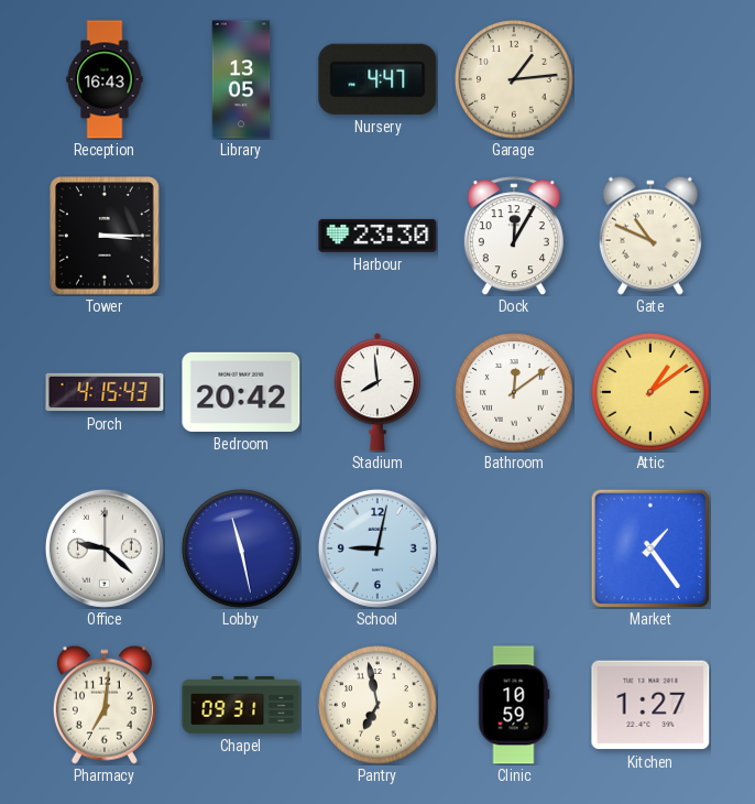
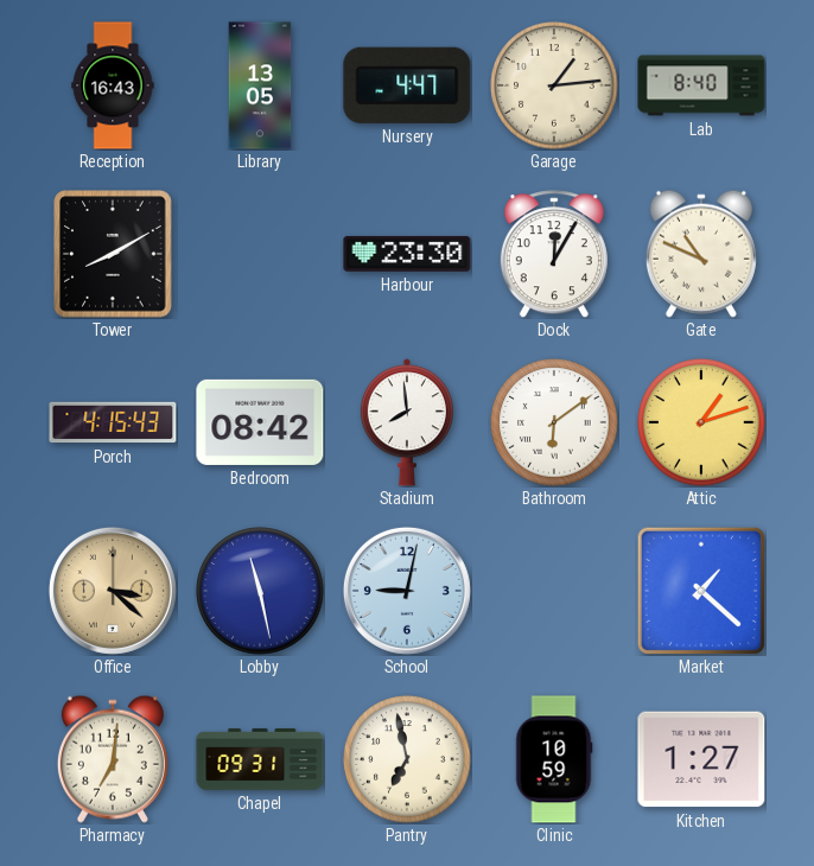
Lab: none -> 8:40
Tower: 3:15 -> 8:10
Bedroom: 20:42 -> 08:42
Bathroom: 12:09 -> 6:09
Attic: 1:09 -> 1:12
Office: 9:22 -> 3:22
Office dial: white -> champagne
Market: 1:24 -> 1:22
